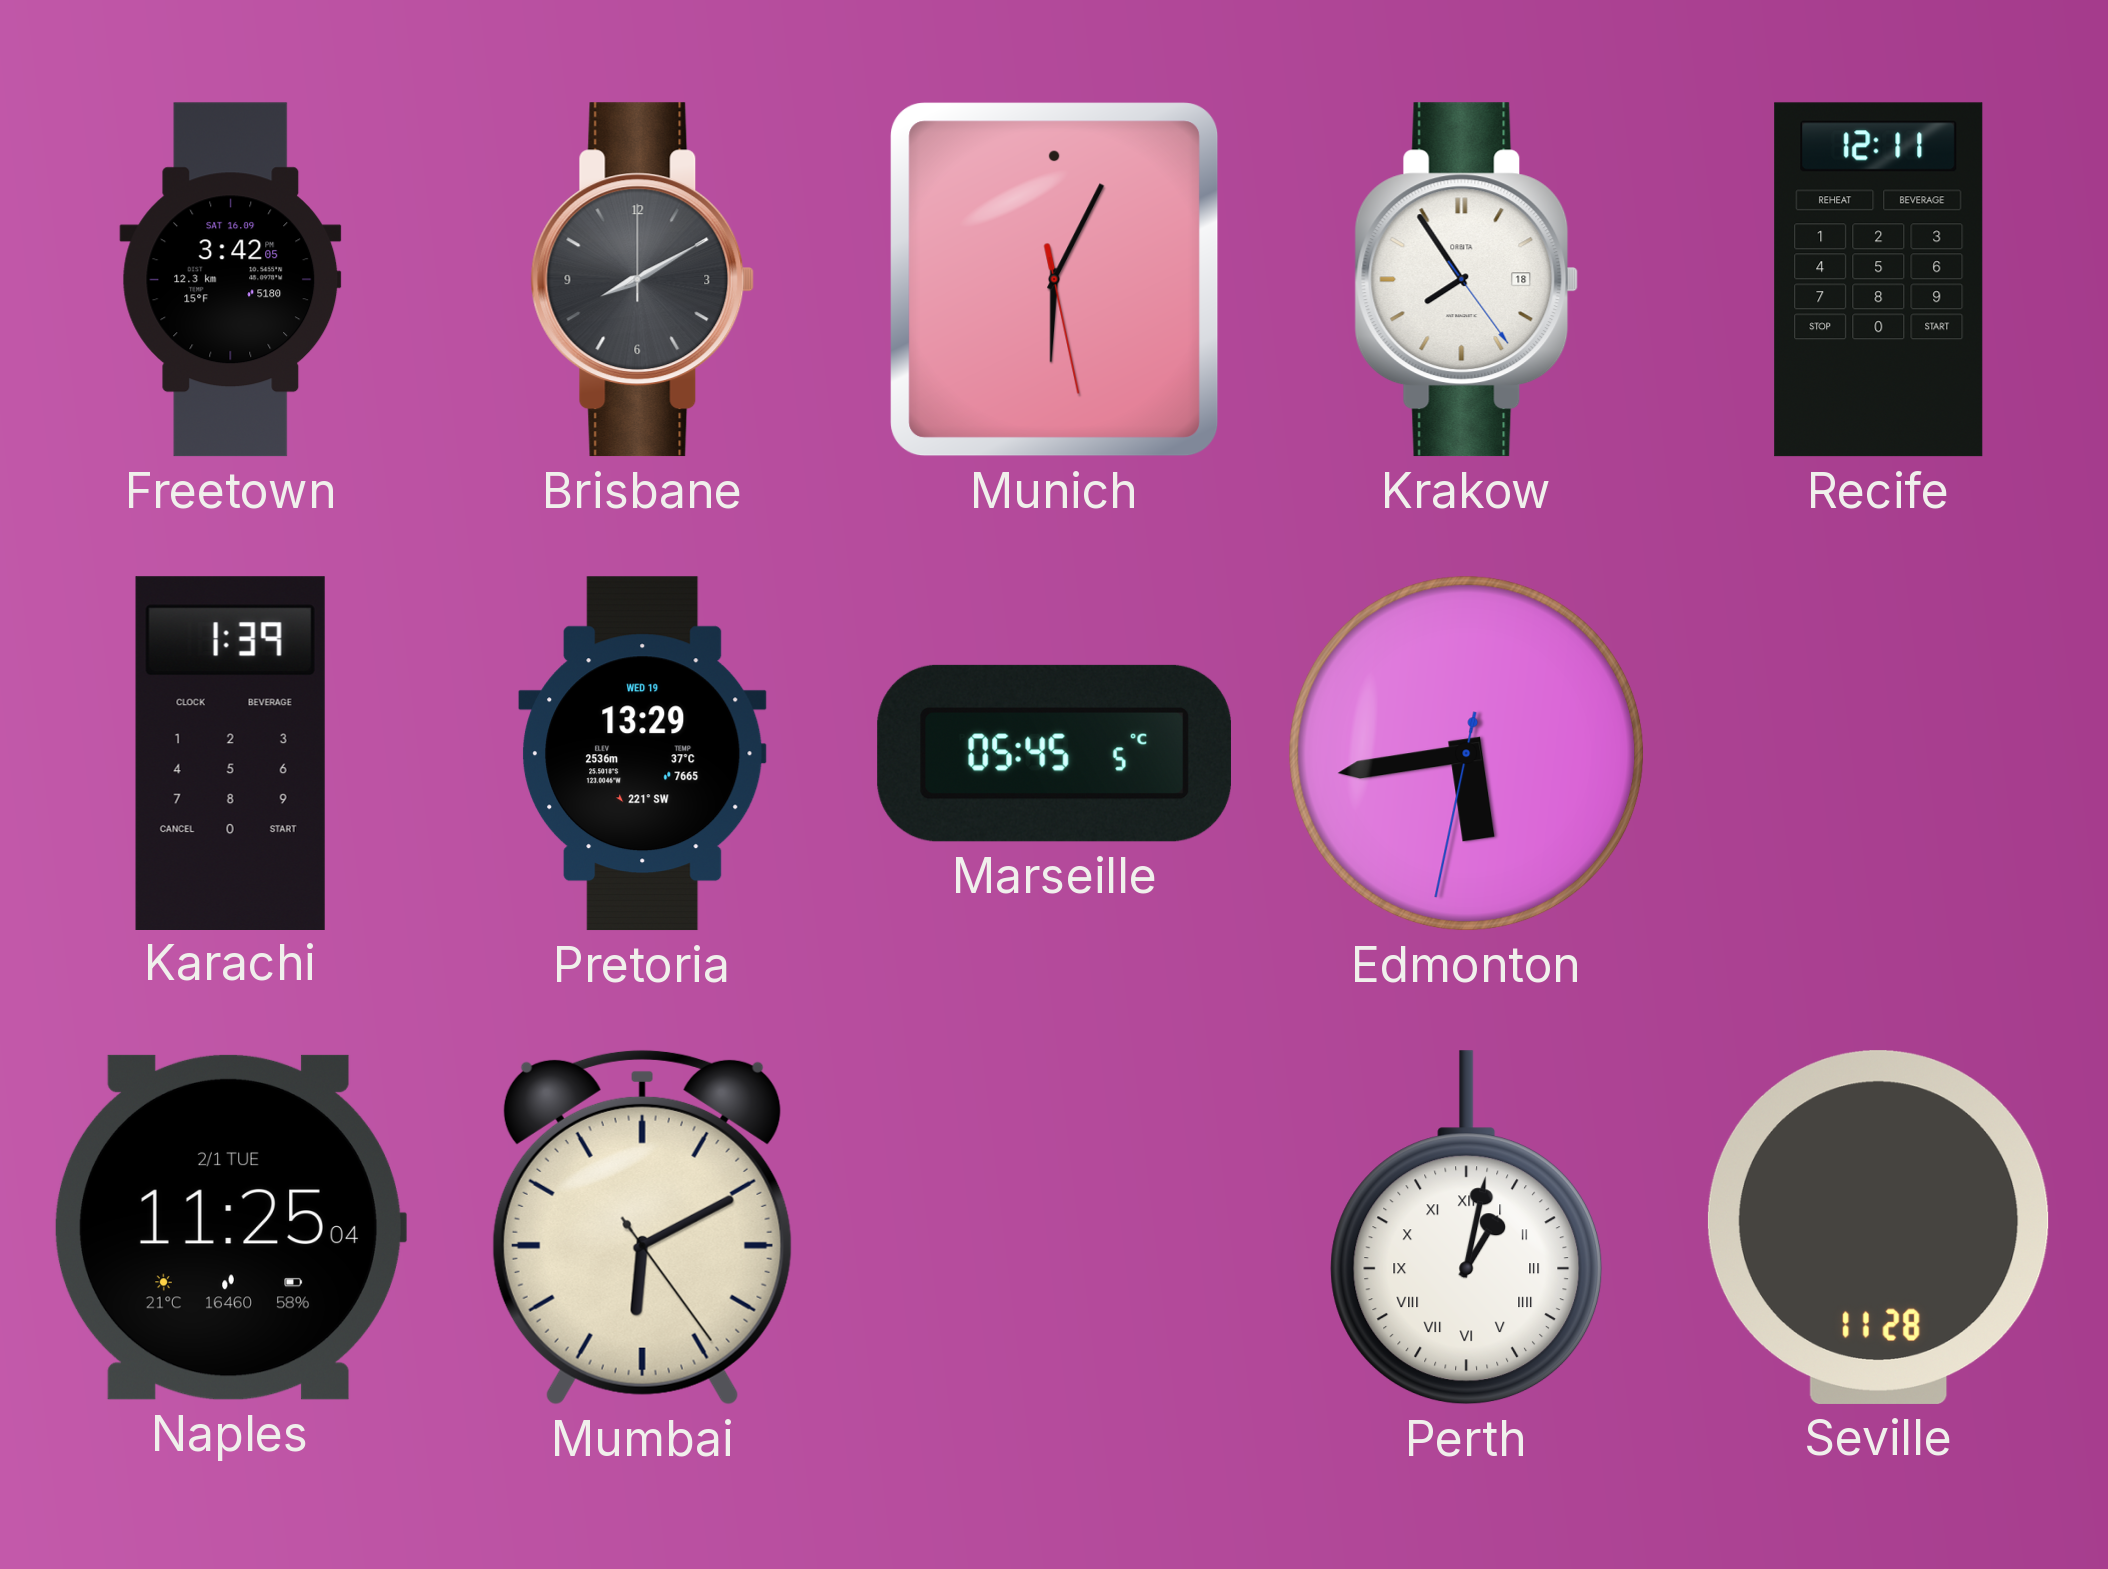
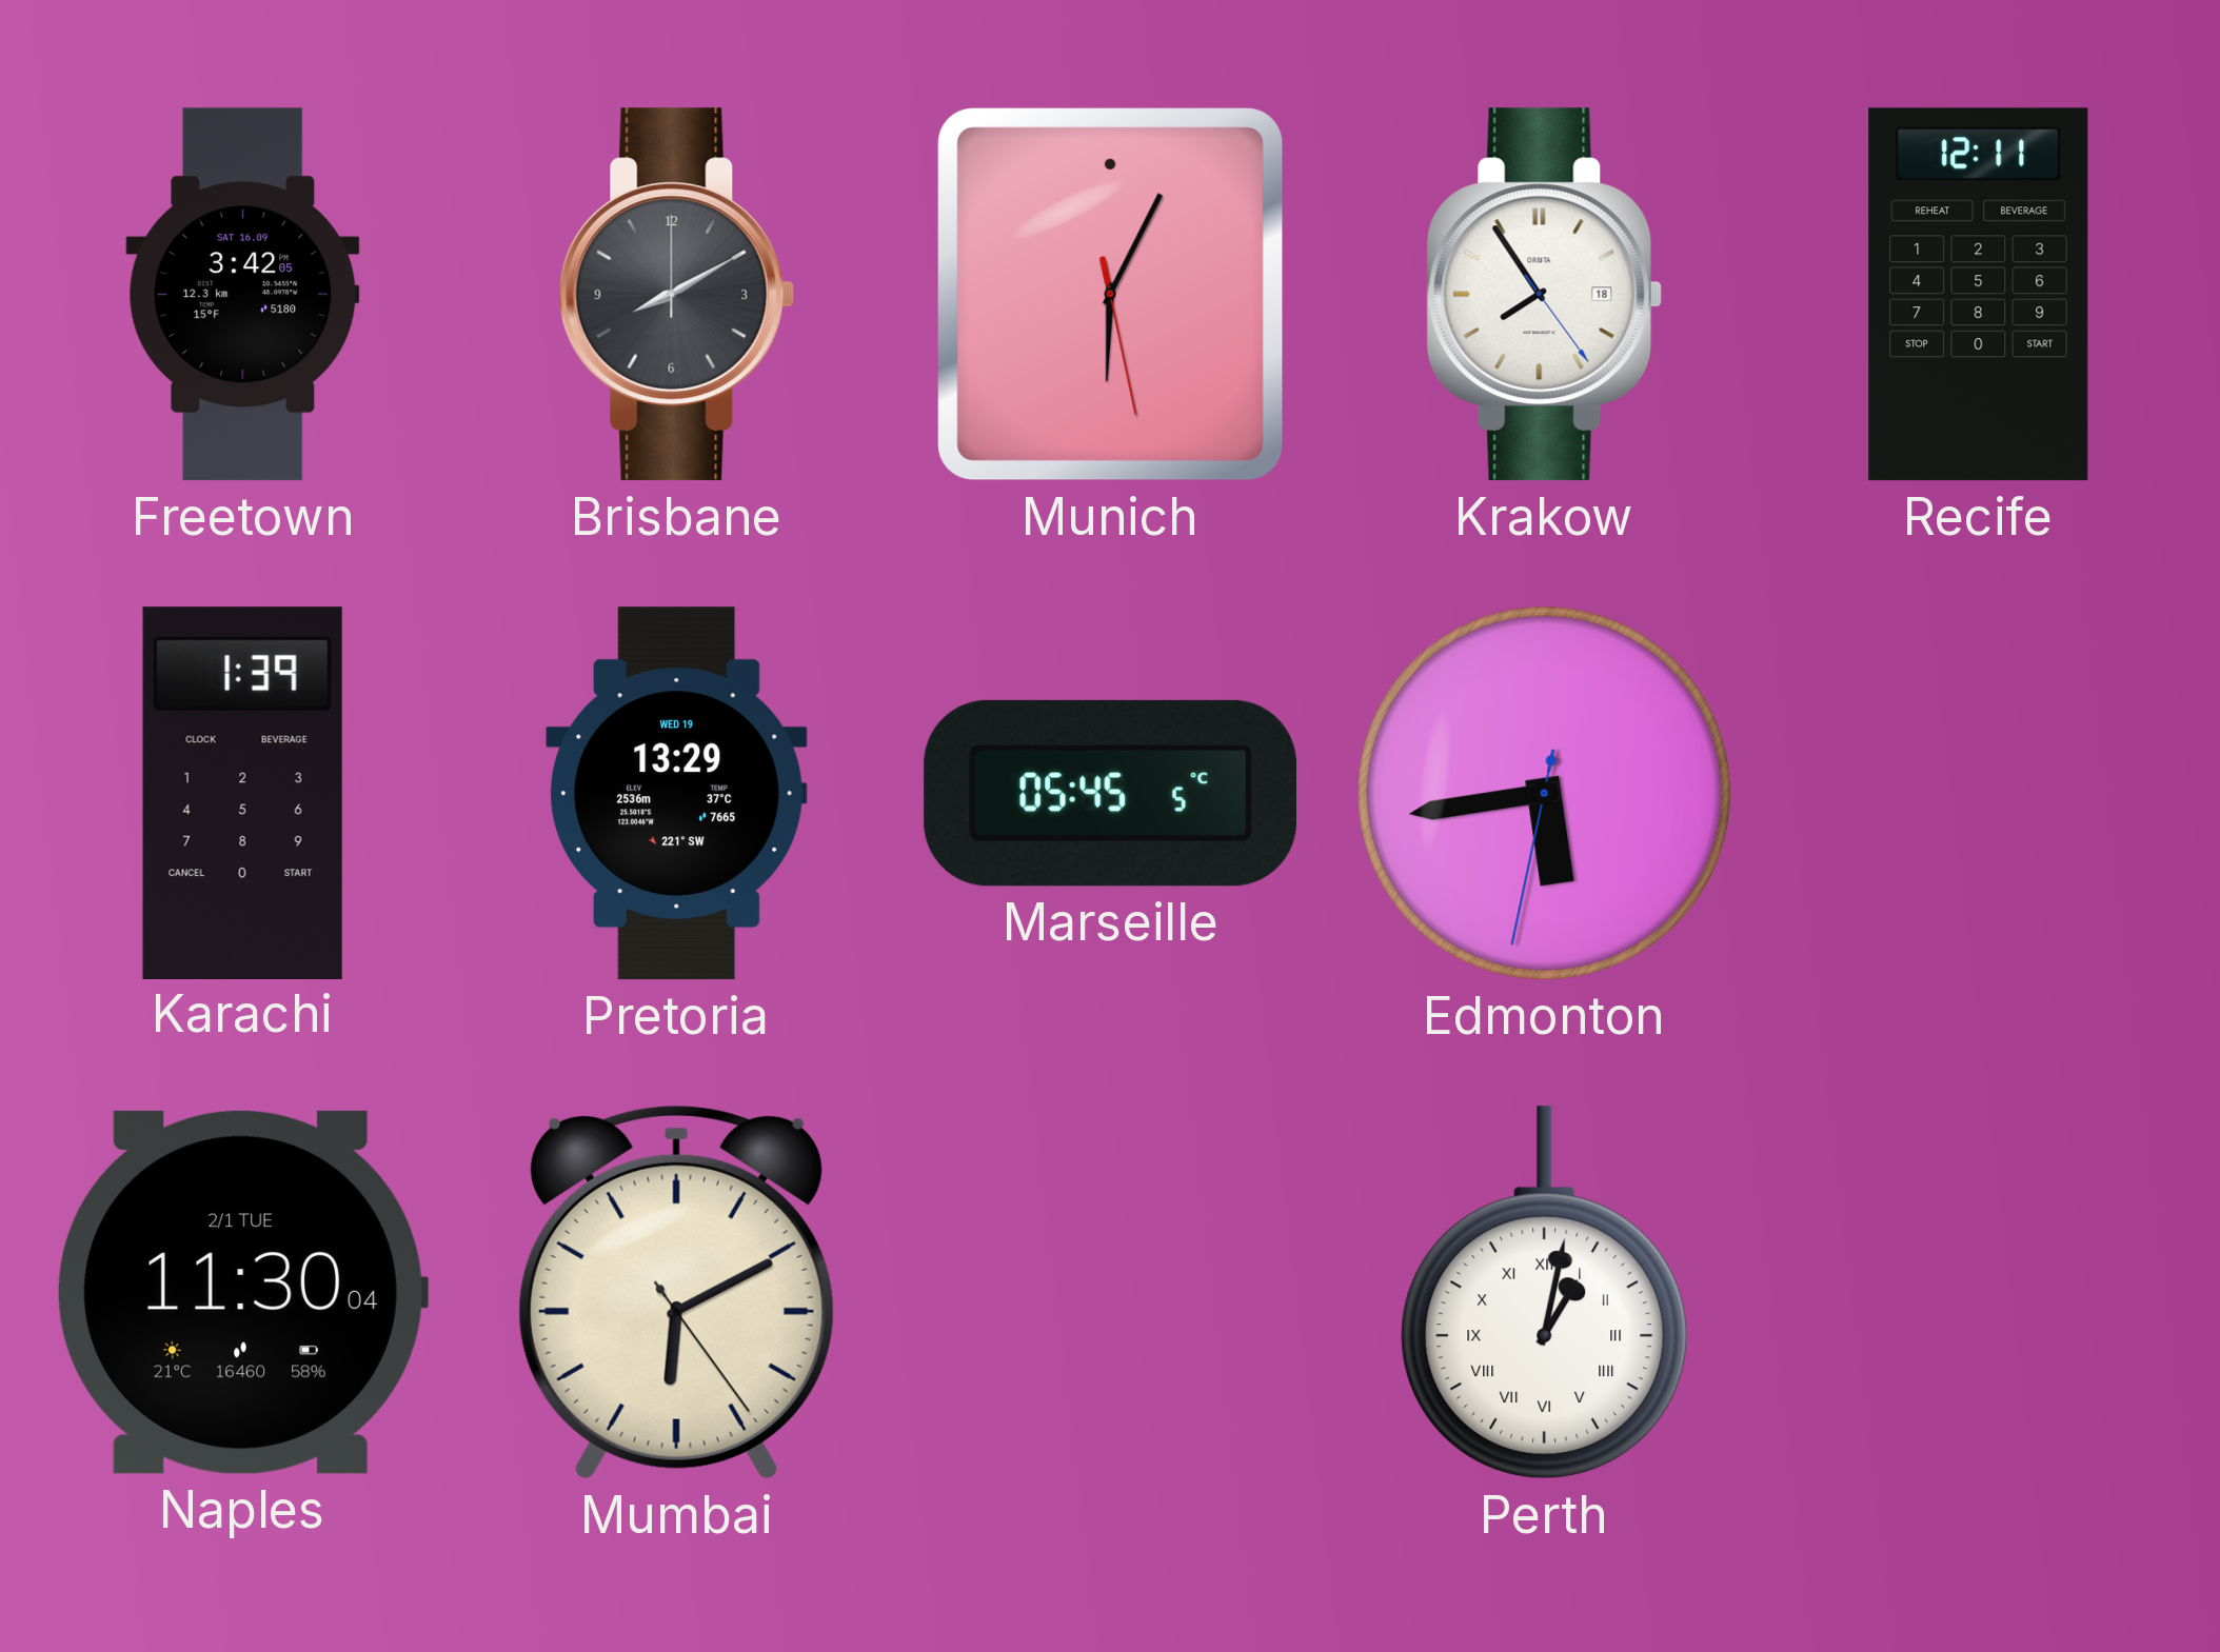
Naples: 11:25 -> 11:30
Seville: 11:28 -> none
